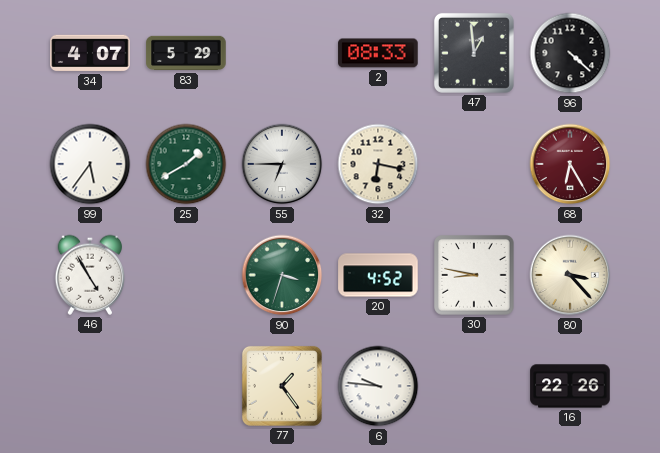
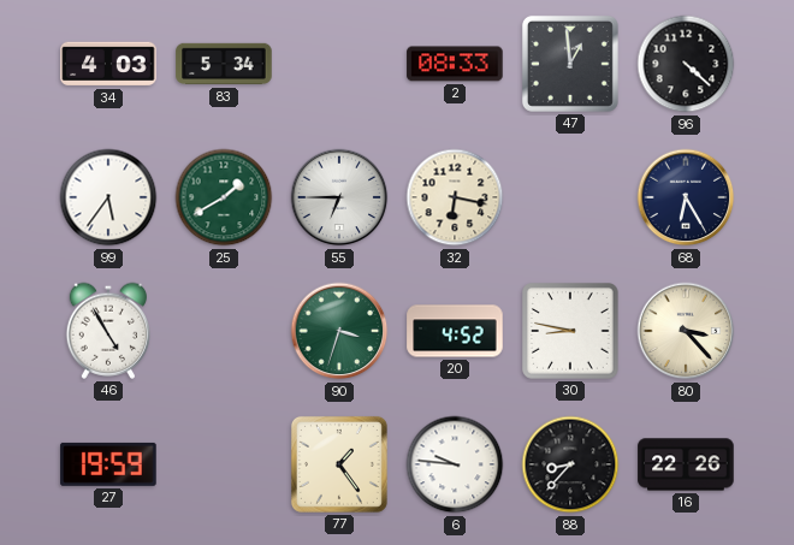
34: 4:07 -> 4:03
83: 5:29 -> 5:34
68 dial: burgundy -> navy
27: none -> 19:59
88: none -> 8:37
